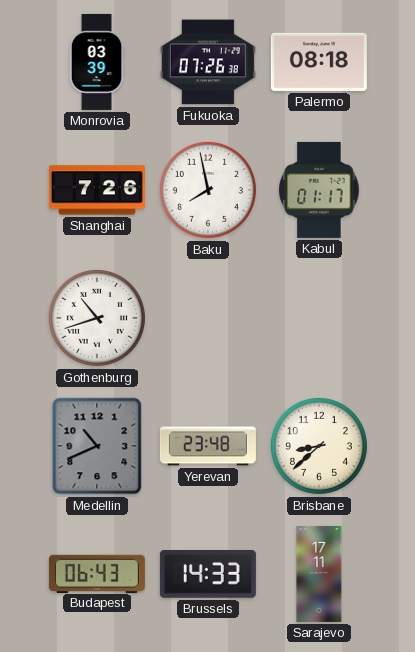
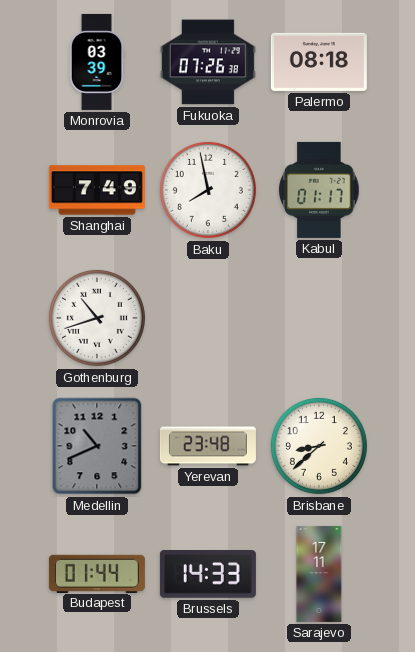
Shanghai: 7:26 -> 7:49
Budapest: 06:43 -> 01:44
